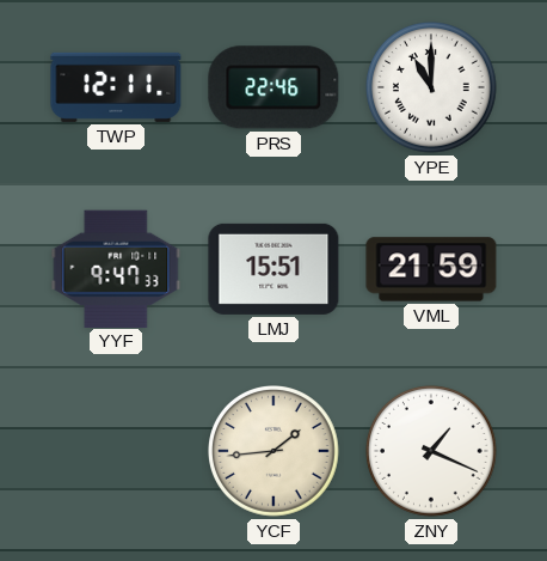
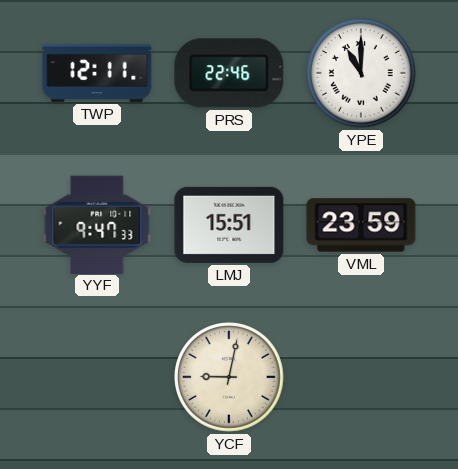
VML: 21:59 -> 23:59
YCF: 1:44 -> 9:02
ZNY: 1:19 -> none
